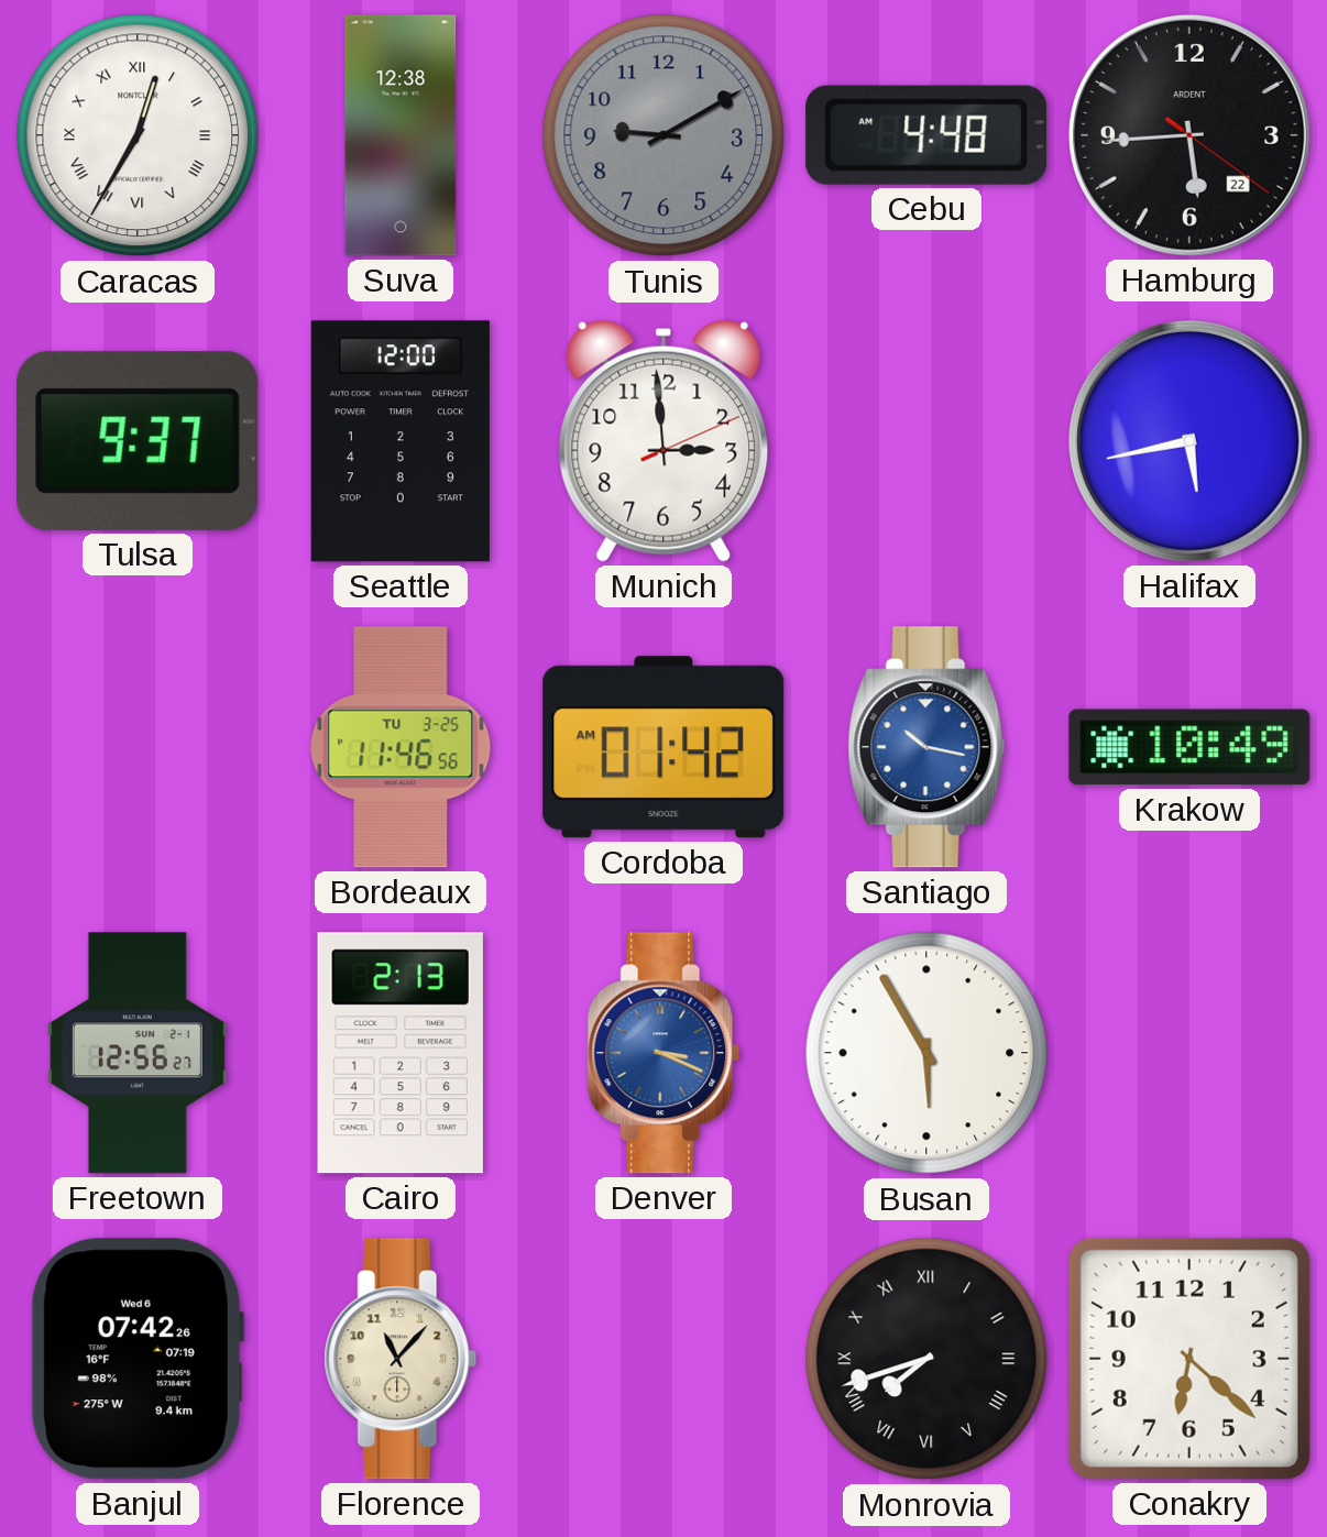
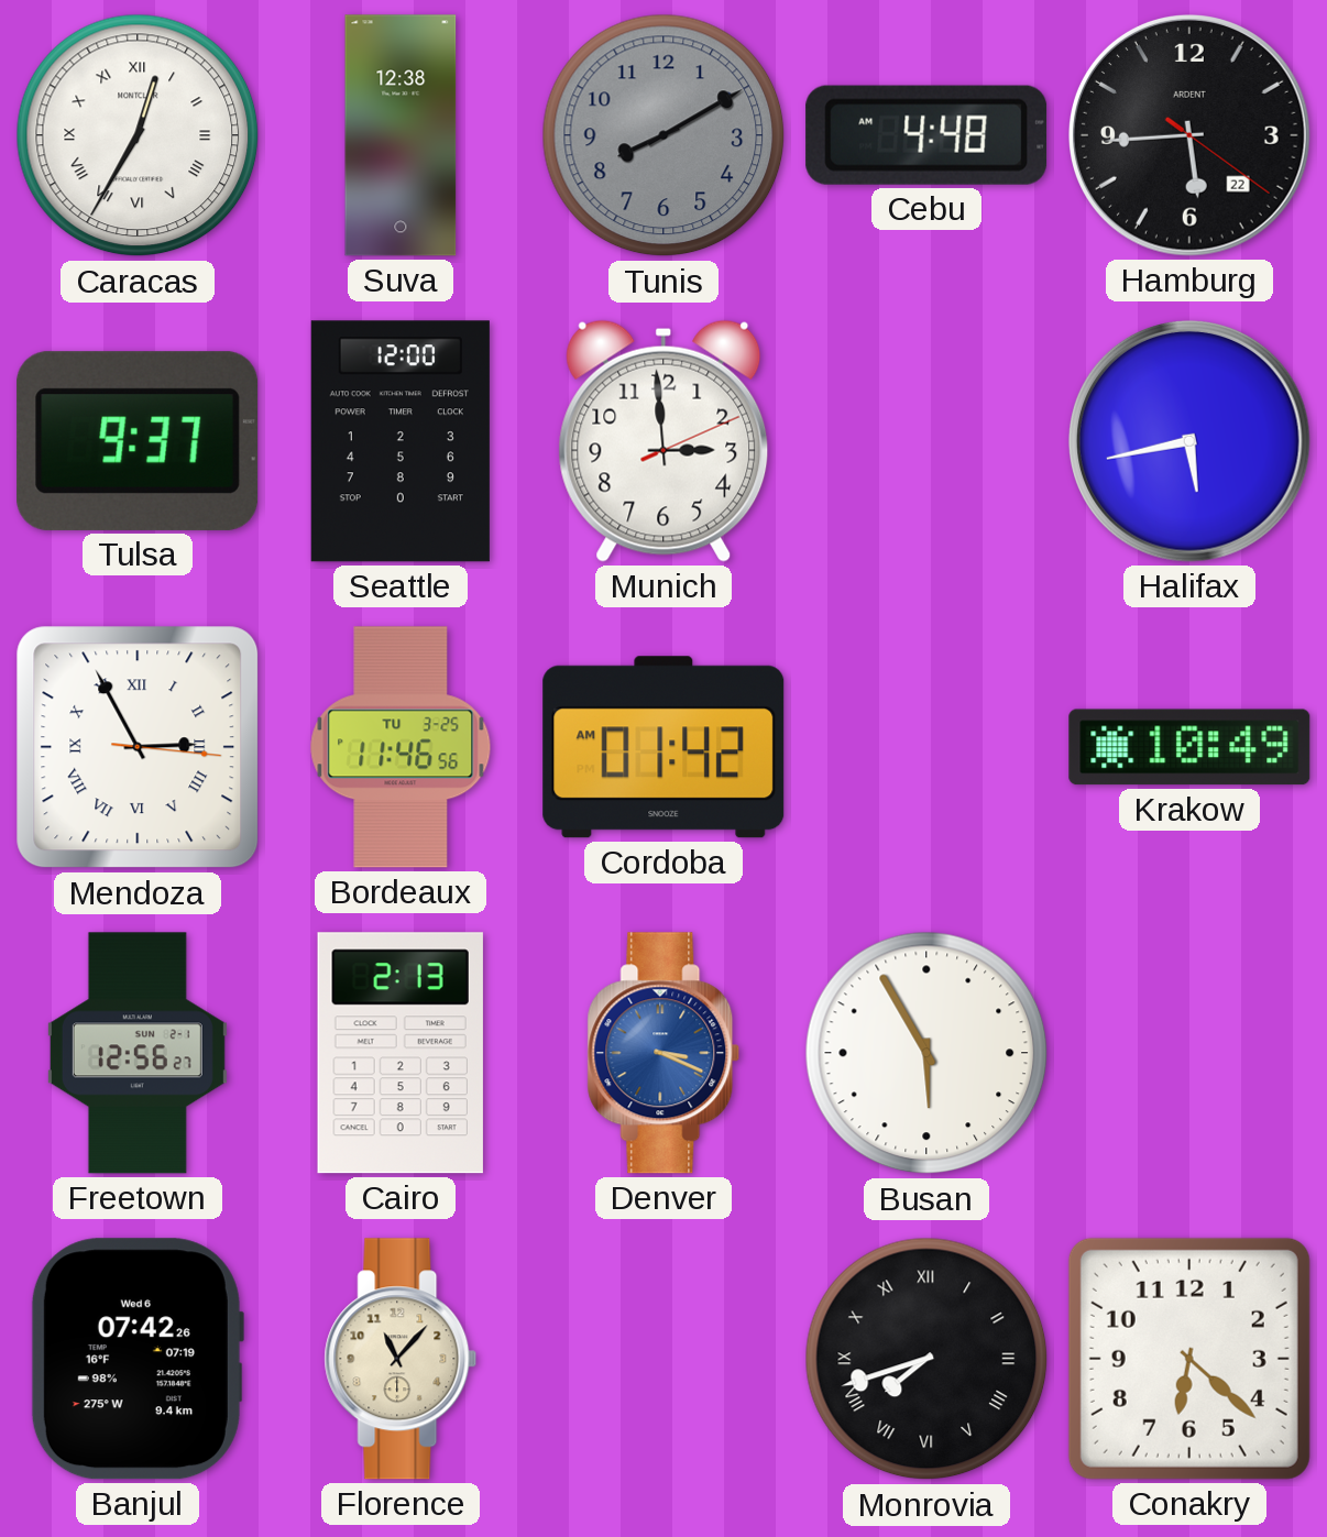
Tunis: 9:10 -> 8:10
Mendoza: none -> 2:55
Santiago: 10:17 -> none
